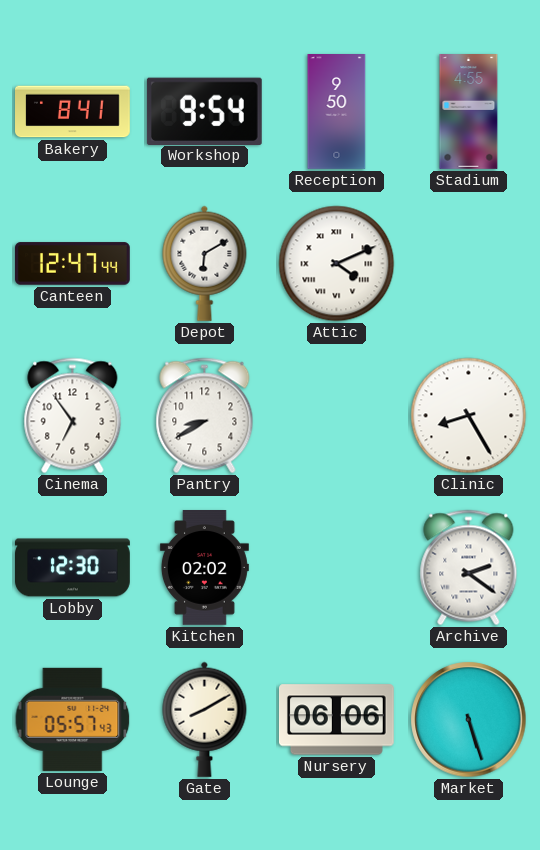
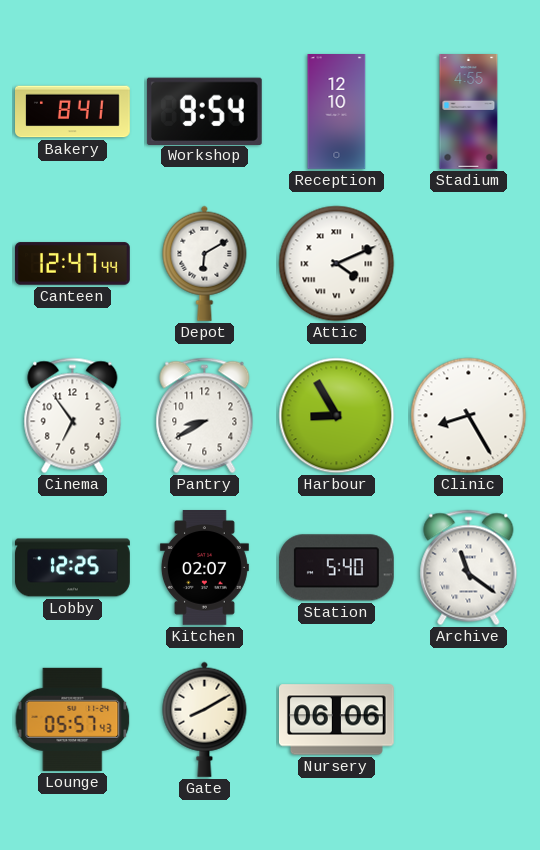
Reception: 9:50 -> 12:10
Harbour: none -> 8:55
Lobby: 12:30 -> 12:25
Kitchen: 02:02 -> 02:07
Station: none -> 5:40
Archive: 2:21 -> 11:21
Market: 5:27 -> none
